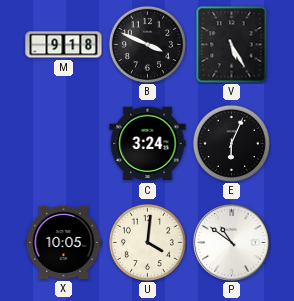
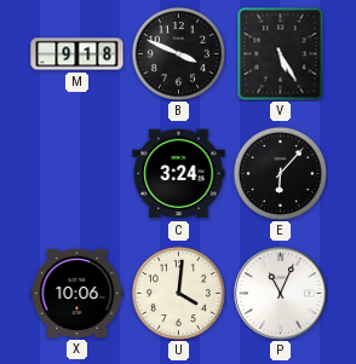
E: 6:04 -> 6:07
X: 10:05 -> 10:06
P: 10:51 -> 11:04
